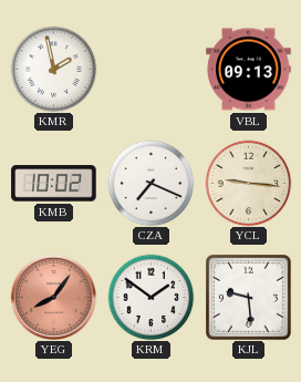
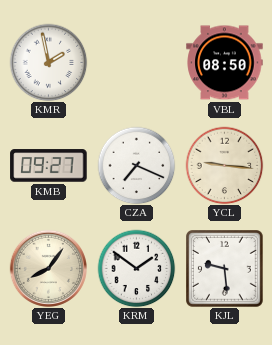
VBL: 09:13 -> 08:50
KMB: 10:02 -> 09:27
YEG dial: salmon -> cream
